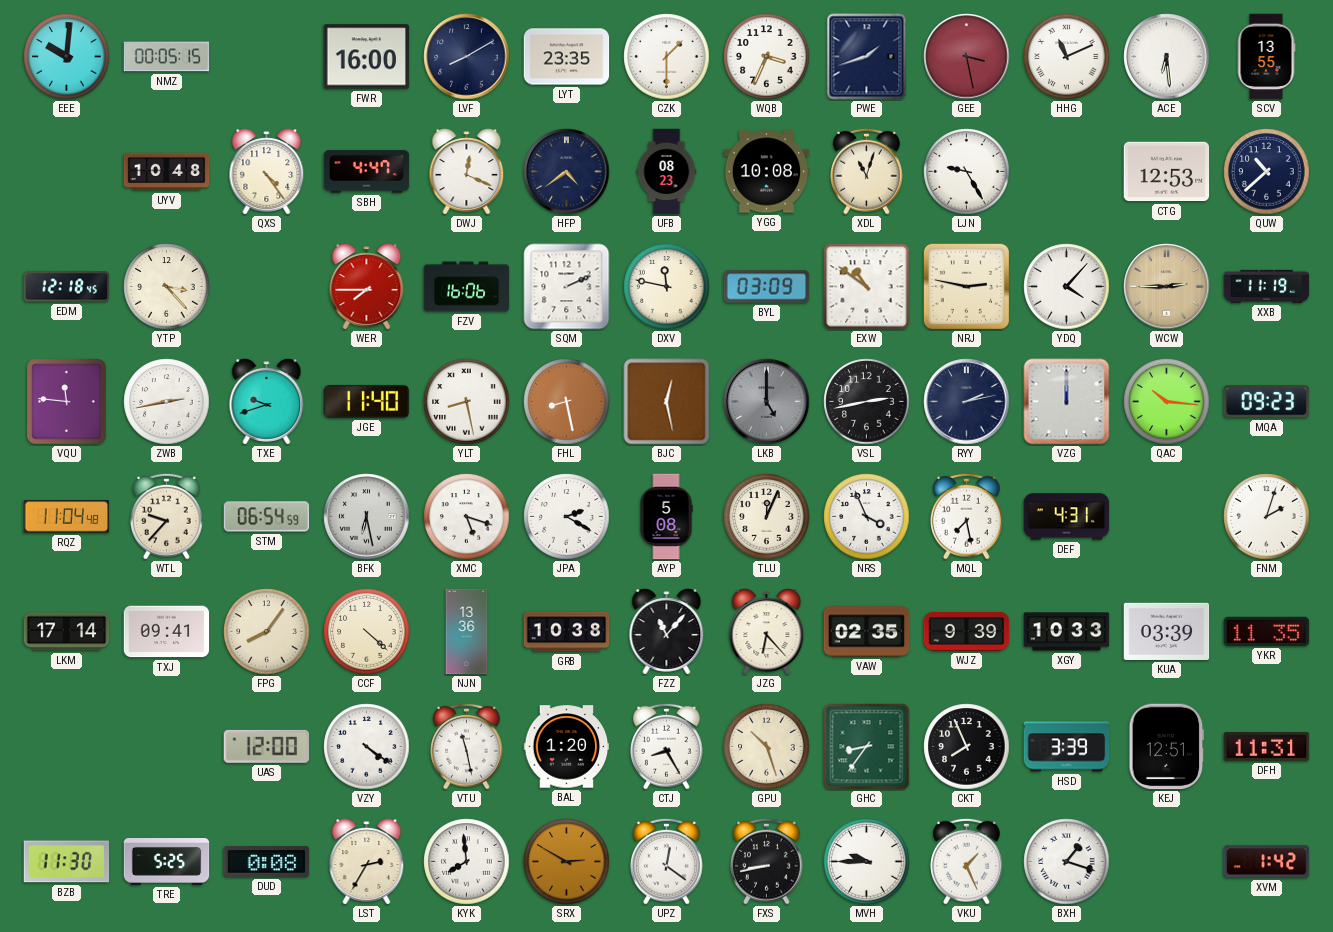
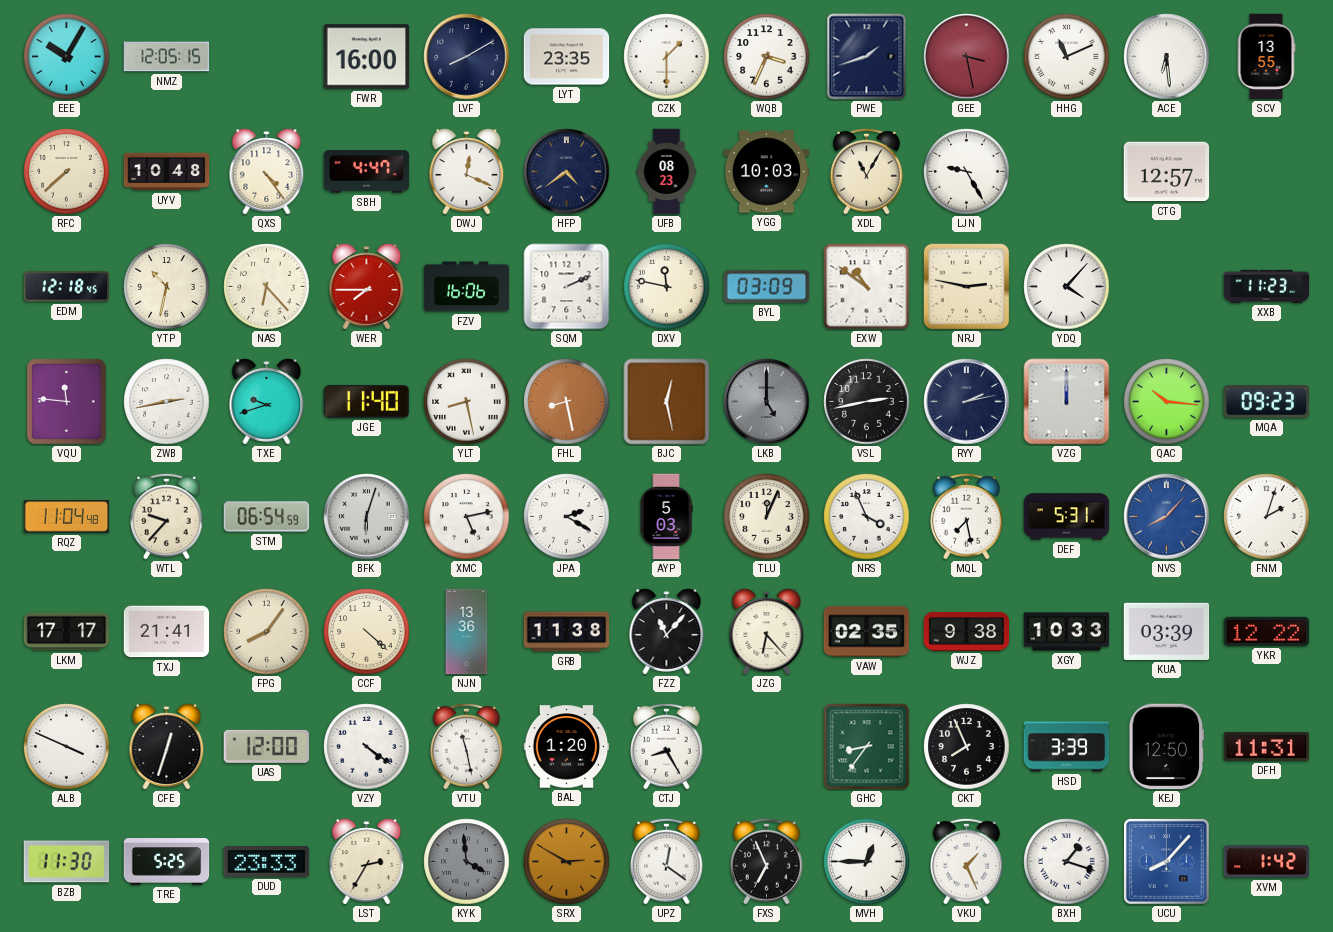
EEE: 10:01 -> 10:05
NMZ: 00:05 -> 12:05
RFC: none -> 7:38
YGG: 10:08 -> 10:03
XDL: 11:03 -> 11:05
CTG: 12:53 -> 12:57
QUW: 10:38 -> none
YTP: 3:23 -> 10:32
NAS: none -> 6:23
WCW: 2:45 -> none
XXB: 11:19 -> 11:23
BFK: 6:28 -> 6:03
XMC: 5:18 -> 5:13
AYP: 5:08 -> 5:03
DEF: 4:31 -> 5:31
NVS: none -> 8:07
LKM: 17:14 -> 17:17
TXJ: 09:41 -> 21:41
GRB: 10:38 -> 11:38
WJZ: 9:39 -> 9:38
YKR: 11:35 -> 12:22
ALB: none -> 3:49
CFE: none -> 12:33
GPU: 10:27 -> none
KEJ: 12:51 -> 12:50
DUD: 0:08 -> 23:33
KYK: 7:59 -> 3:59
KYK dial: white -> grey
FXS: 8:43 -> 6:56
MVH: 9:45 -> 12:45
UCU: none -> 8:07
